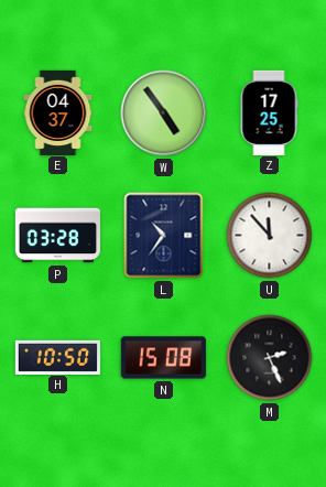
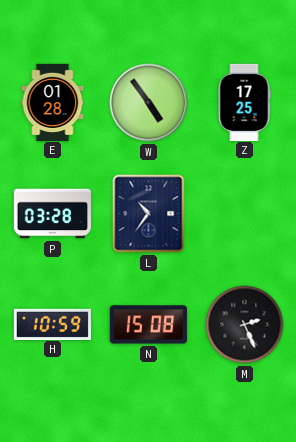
E: 04:37 -> 01:28
U: 11:53 -> none
H: 10:50 -> 10:59
